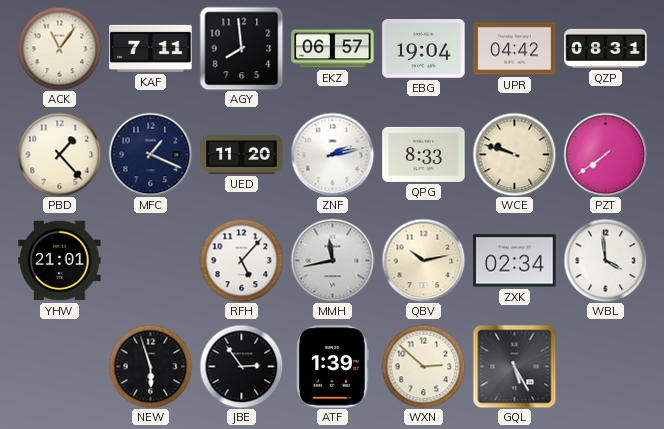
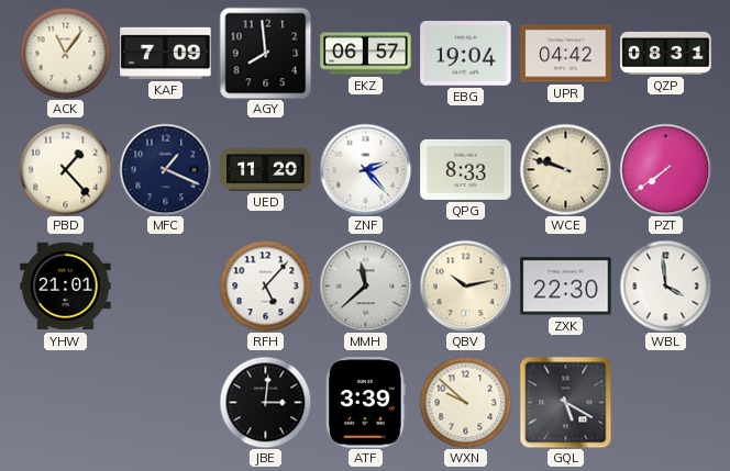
KAF: 7:11 -> 7:09
ZNF: 2:13 -> 2:23
MMH: 11:43 -> 11:38
ZXK: 02:34 -> 22:30
NEW: 5:57 -> none
JBE: 2:54 -> 3:01
ATF: 1:39 -> 3:39
WXN: 2:52 -> 9:52
GQL: 5:25 -> 5:20
